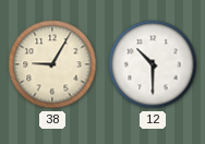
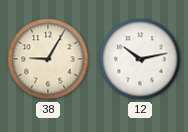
12: 10:30 -> 10:13
